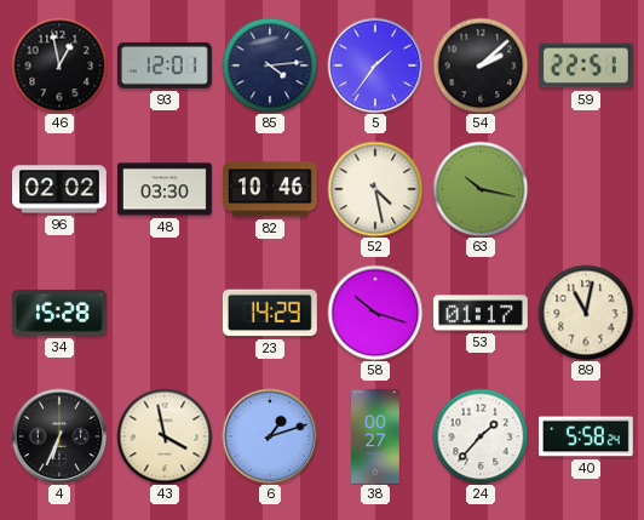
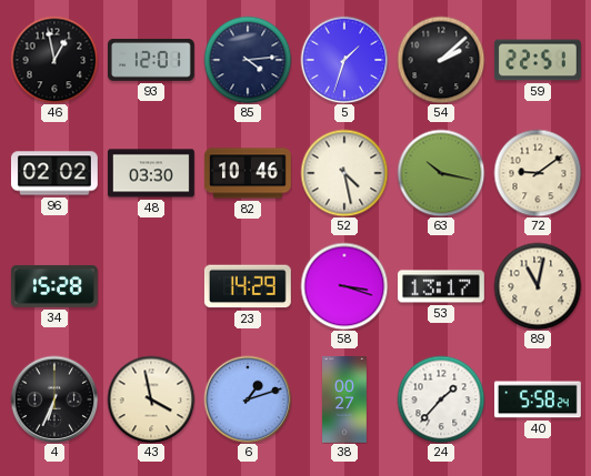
5: 1:36 -> 1:33
72: none -> 9:09
58: 10:18 -> 3:18
53: 01:17 -> 13:17
